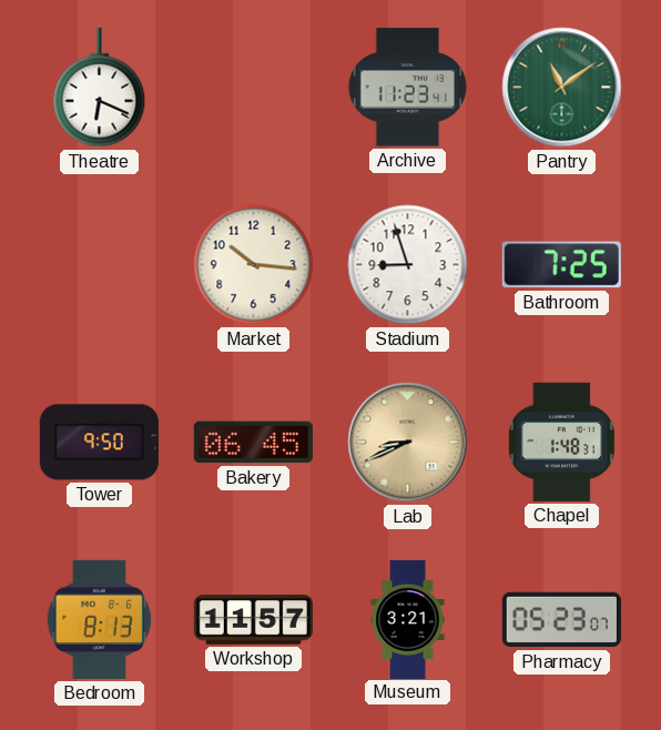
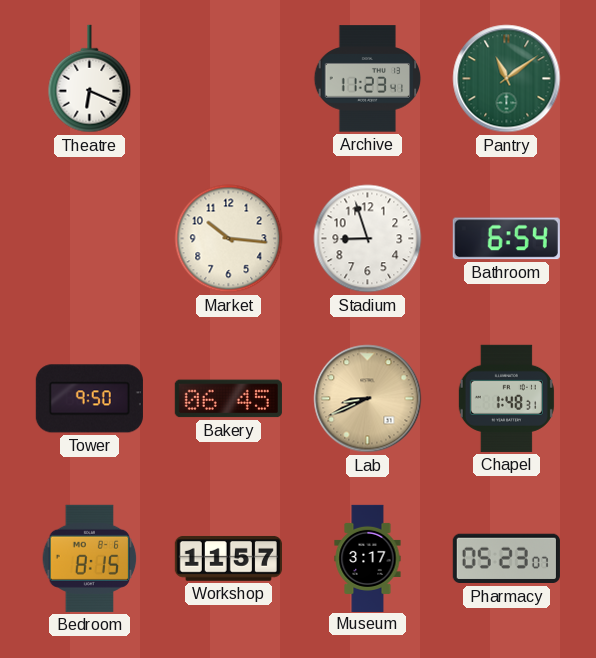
Bathroom: 7:25 -> 6:54
Bedroom: 8:13 -> 8:15
Museum: 3:21 -> 3:17
